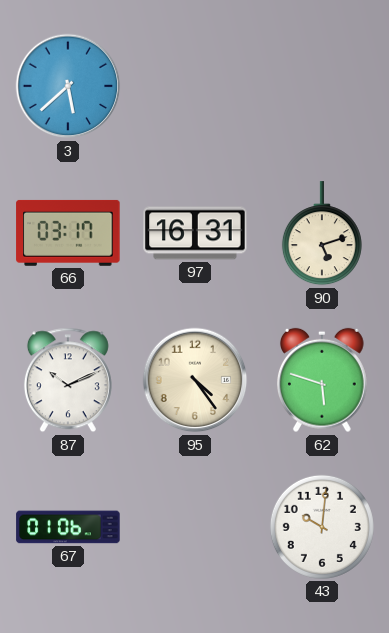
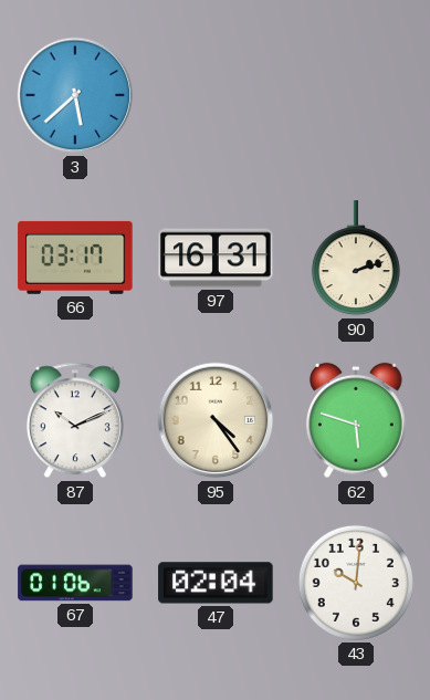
90: 5:12 -> 2:12
47: none -> 02:04
